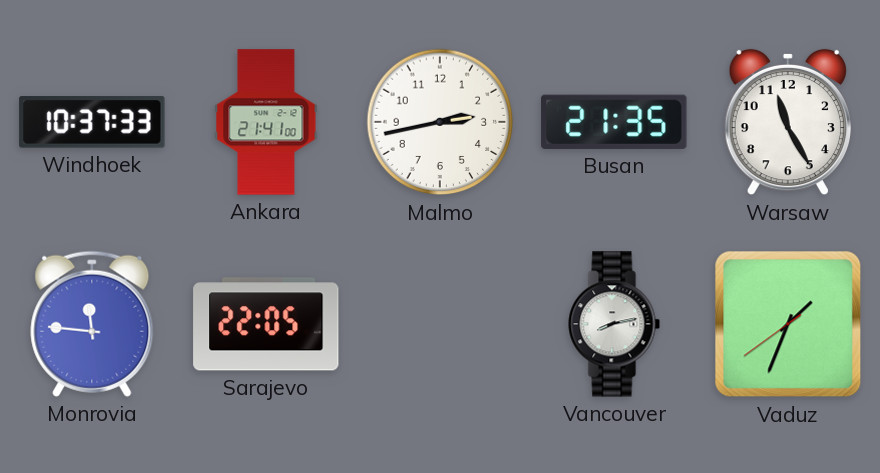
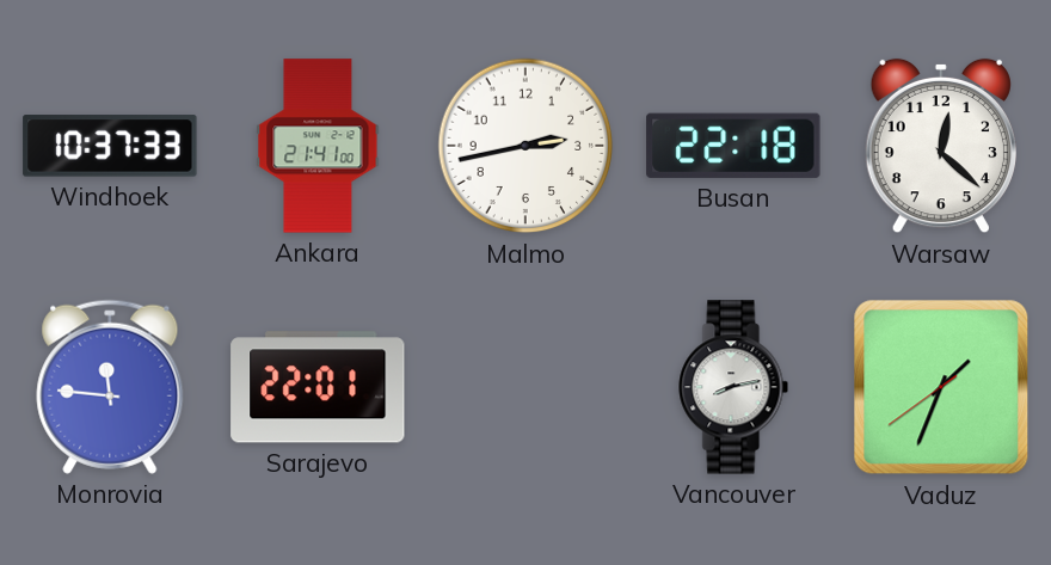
Busan: 21:35 -> 22:18
Warsaw: 11:25 -> 12:22
Sarajevo: 22:05 -> 22:01
